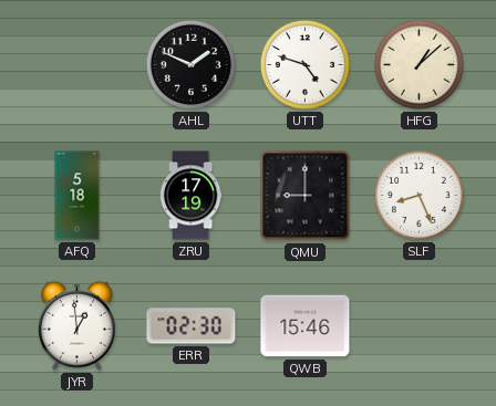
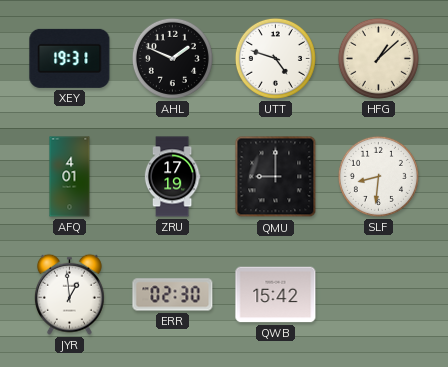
XEY: none -> 19:31
AFQ: 5:18 -> 4:01
SLF: 8:26 -> 8:31
QWB: 15:46 -> 15:42
